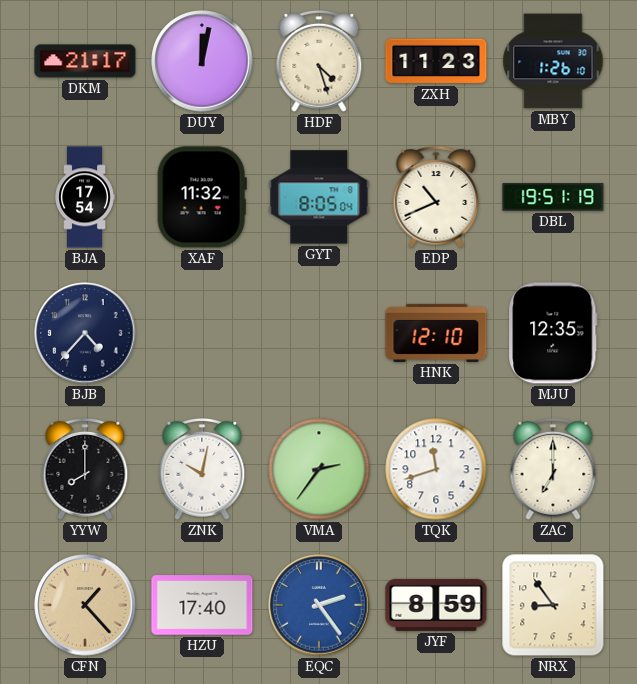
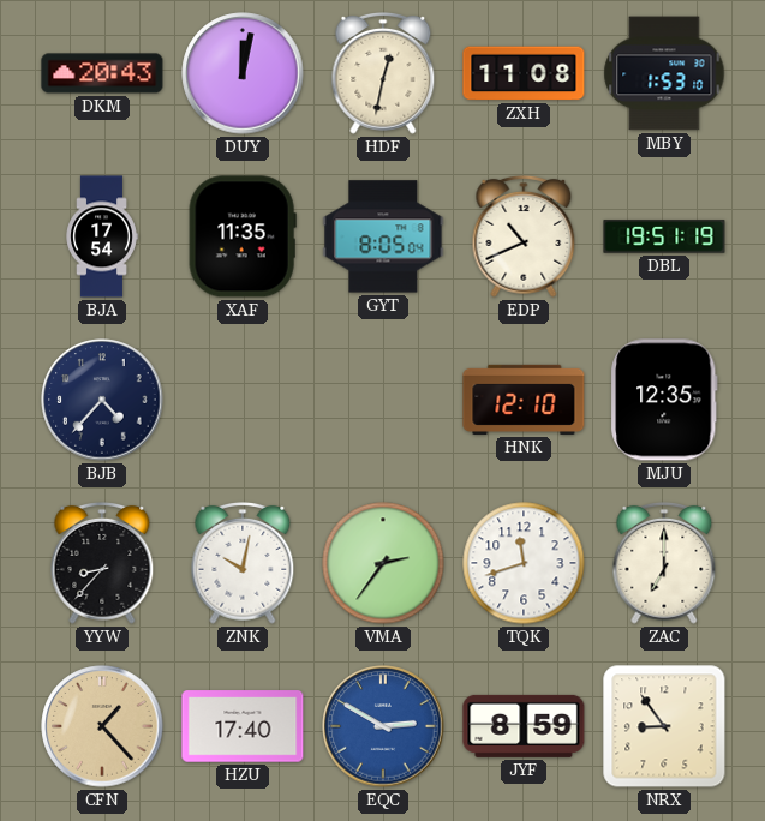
DKM: 21:17 -> 20:43
HDF: 4:27 -> 12:32
ZXH: 11:23 -> 11:08
MBY: 1:26 -> 1:53
XAF: 11:32 -> 11:35
YYW: 8:00 -> 8:37
EQC: 2:24 -> 2:50
